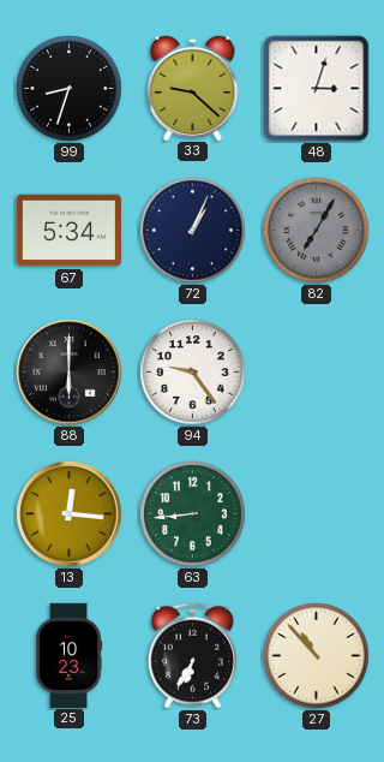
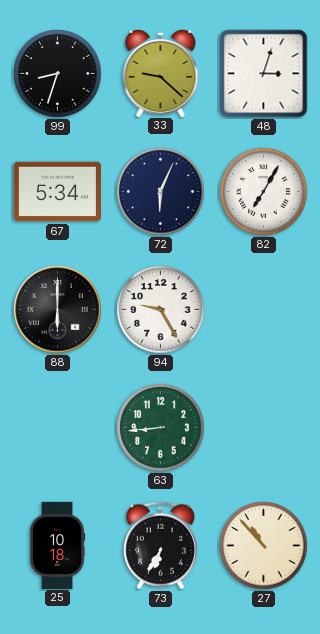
72: 1:04 -> 6:04
82 dial: grey -> white
94: 9:24 -> 9:25
13: 12:16 -> none
25: 10:23 -> 10:18
